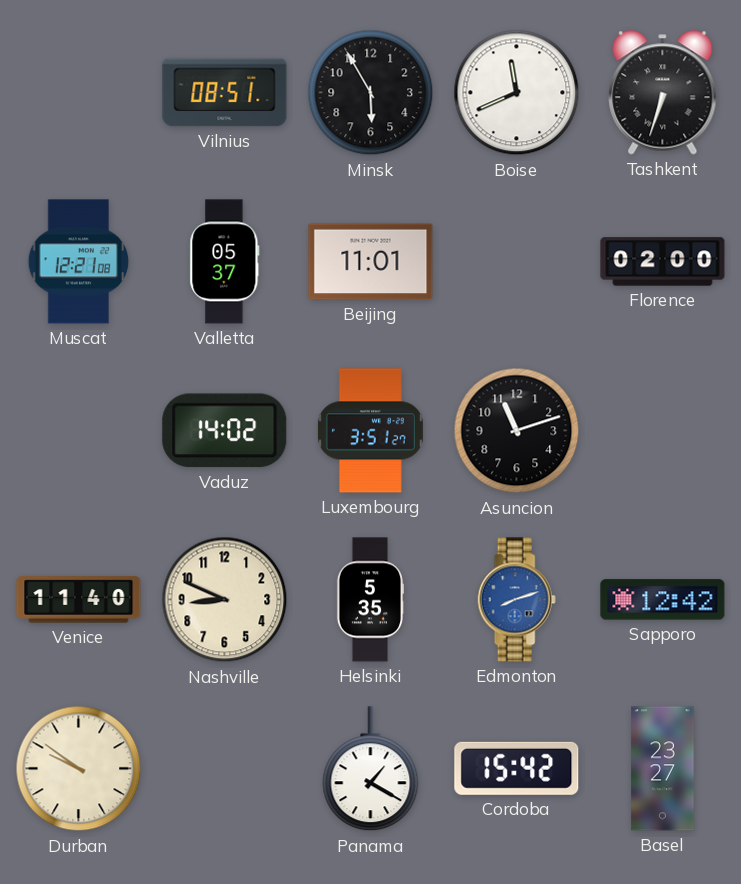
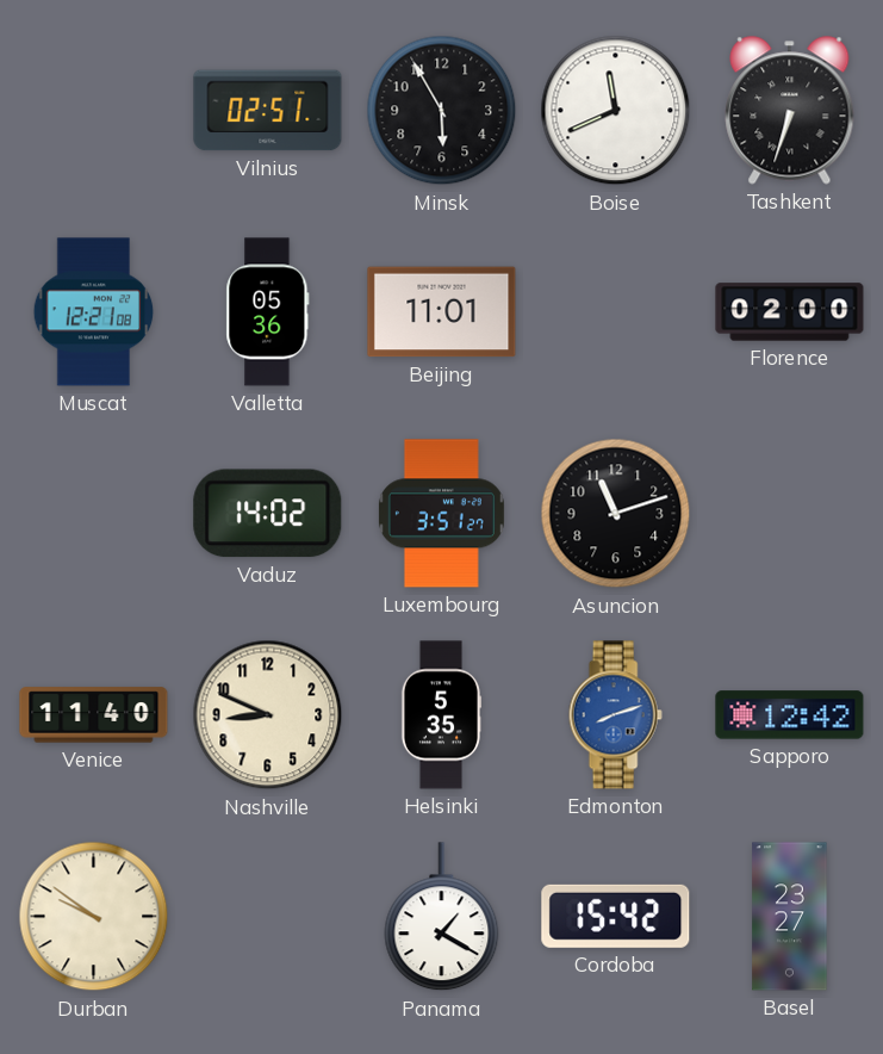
Vilnius: 08:51 -> 02:51
Valletta: 05:37 -> 05:36
